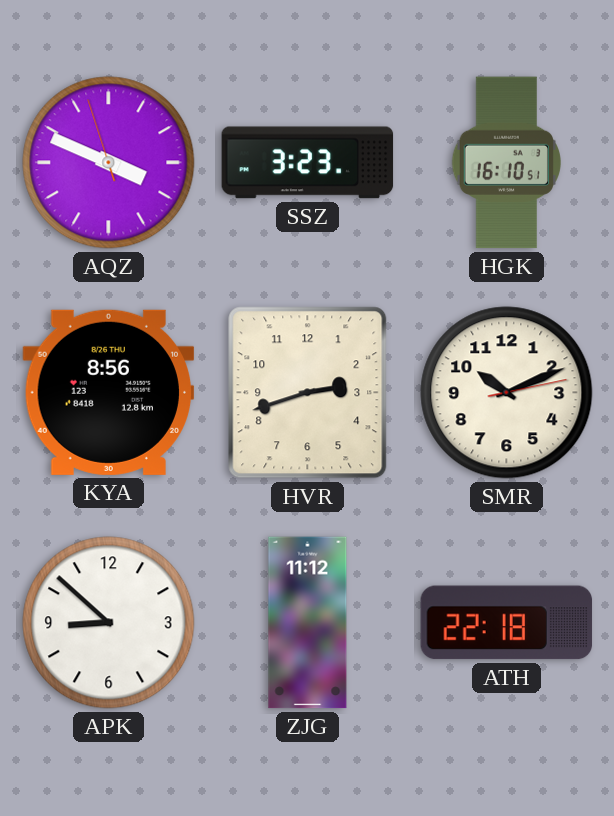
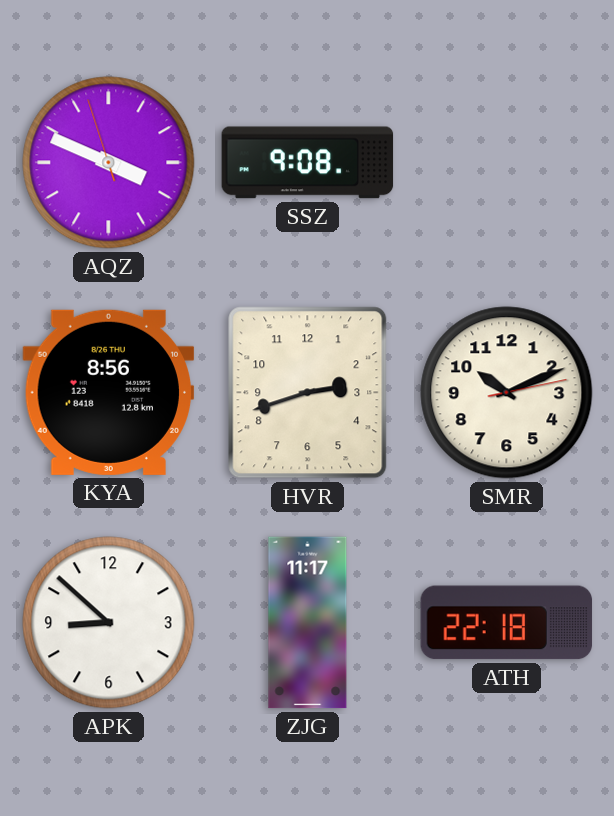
SSZ: 3:23 -> 9:08
HGK: 16:10 -> none
ZJG: 11:12 -> 11:17
